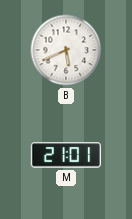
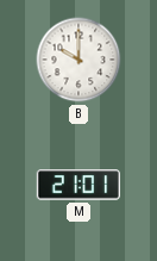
B: 5:41 -> 10:00
